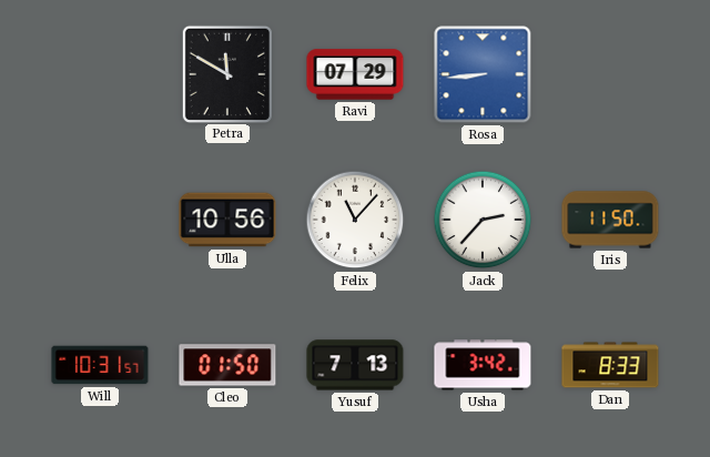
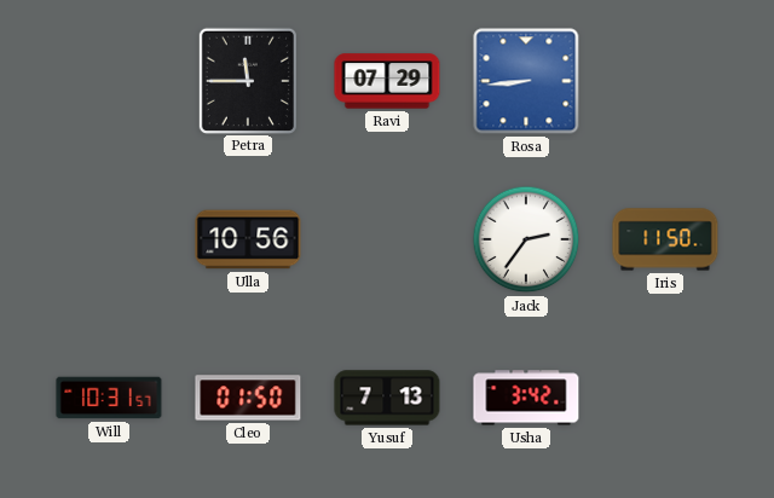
Petra: 11:50 -> 11:45
Felix: 11:07 -> none
Jack: 2:37 -> 2:36
Dan: 8:33 -> none
